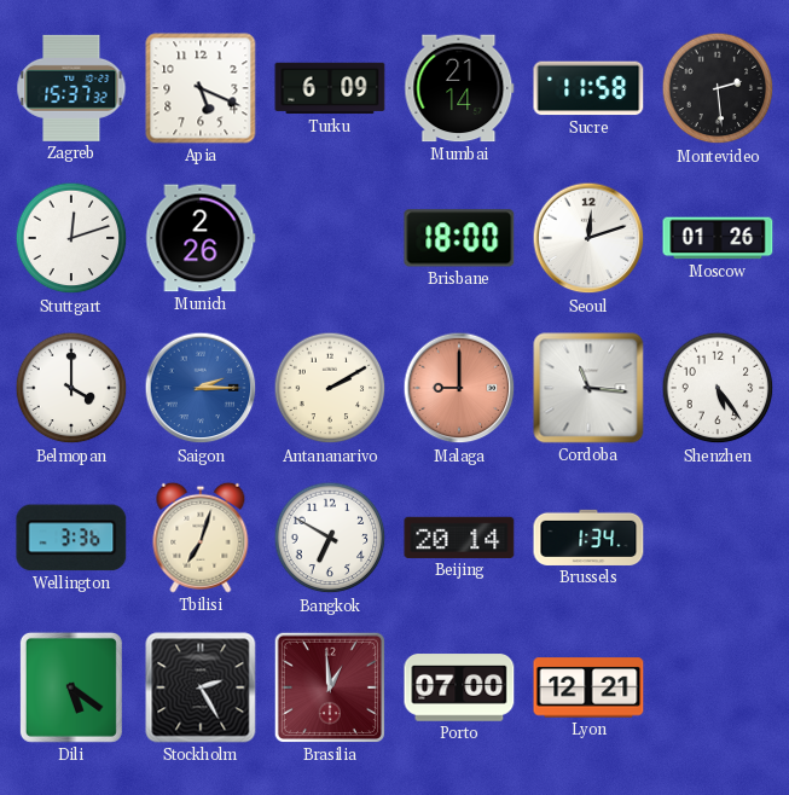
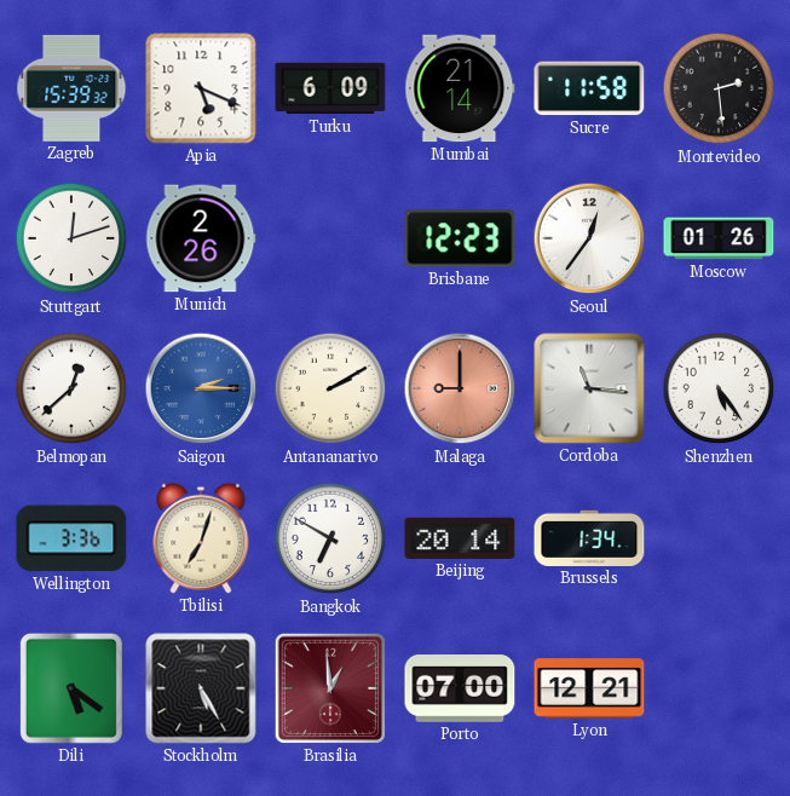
Zagreb: 15:37 -> 15:39
Brisbane: 18:00 -> 12:23
Seoul: 12:12 -> 12:36
Belmopan: 4:00 -> 12:38
Stockholm: 2:25 -> 5:25
